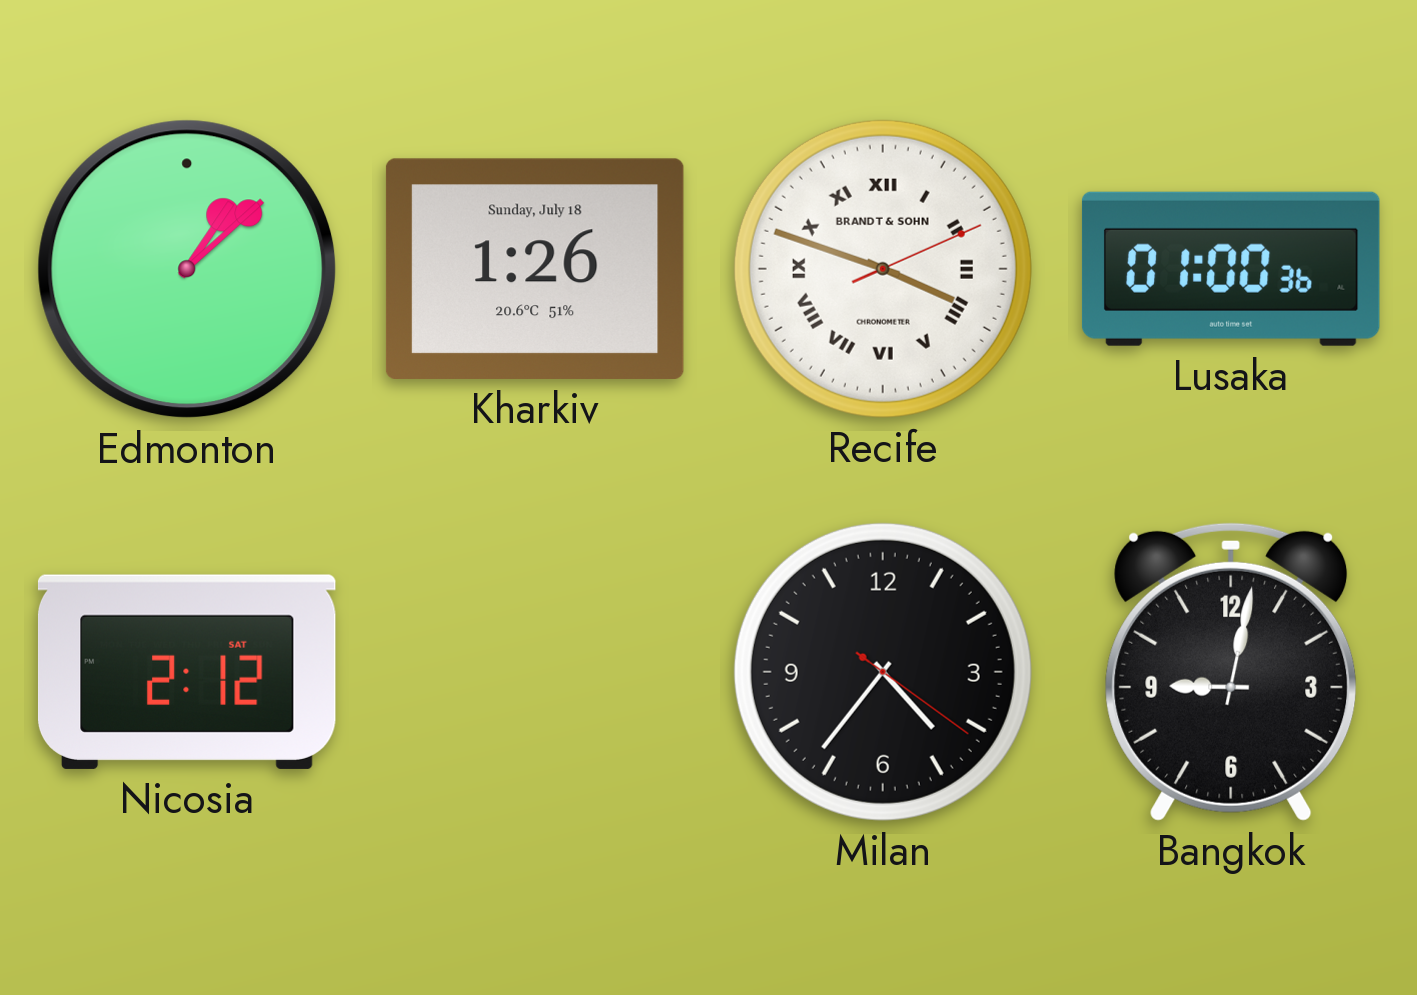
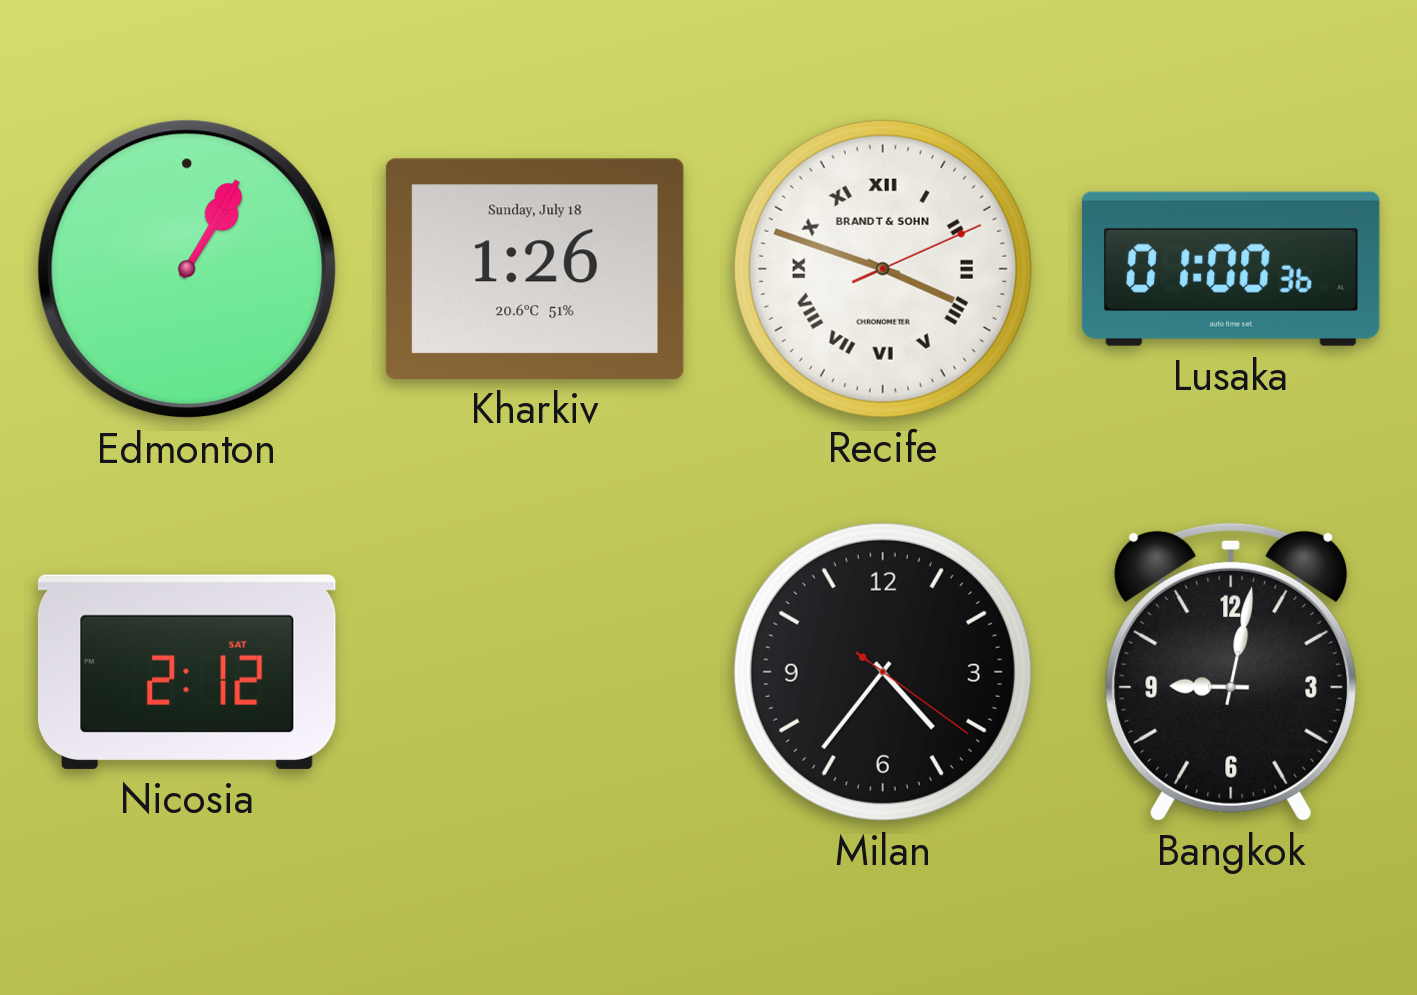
Edmonton: 1:08 -> 1:05
